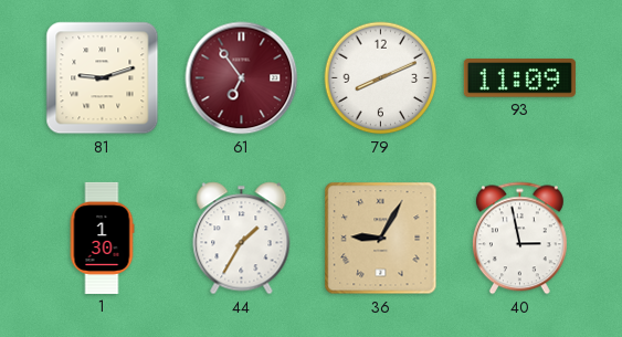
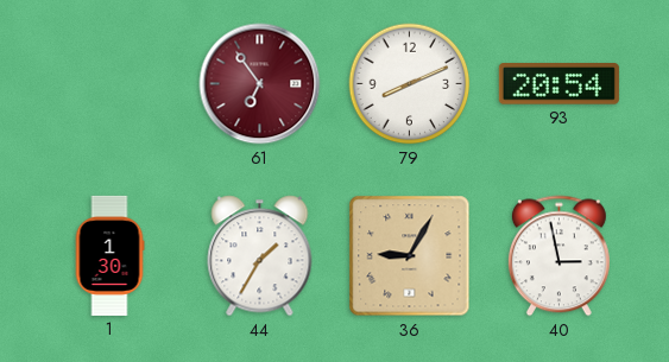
81: 9:12 -> none
93: 11:09 -> 20:54
